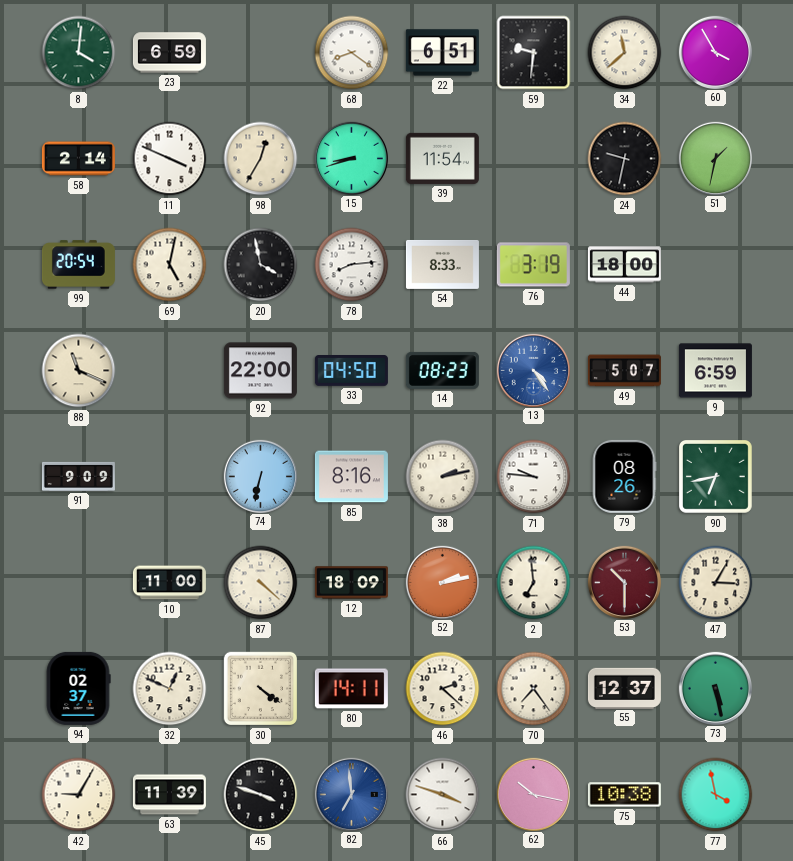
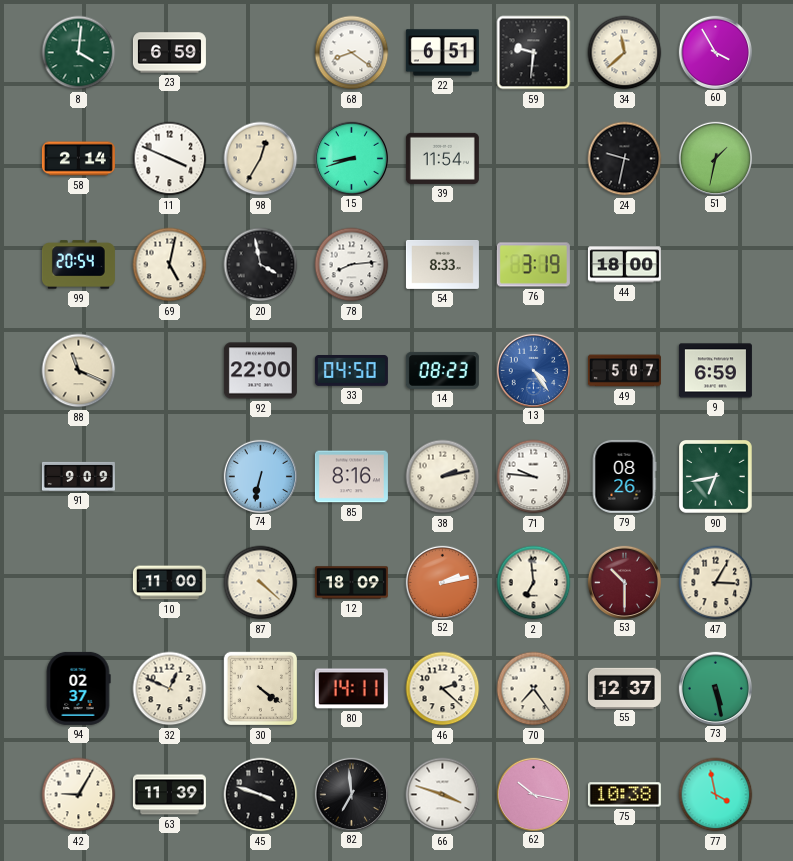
82 dial: blue -> black
